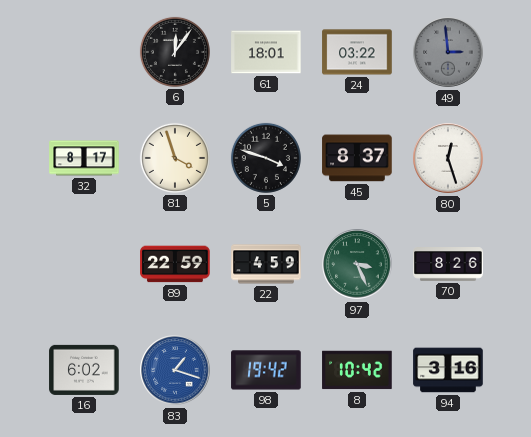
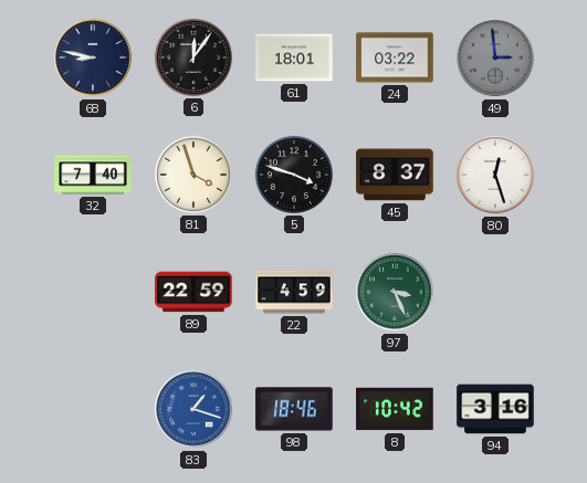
68: none -> 8:47
32: 8:17 -> 7:40
70: 8:26 -> none
16: 6:02 -> none
98: 19:42 -> 18:46
